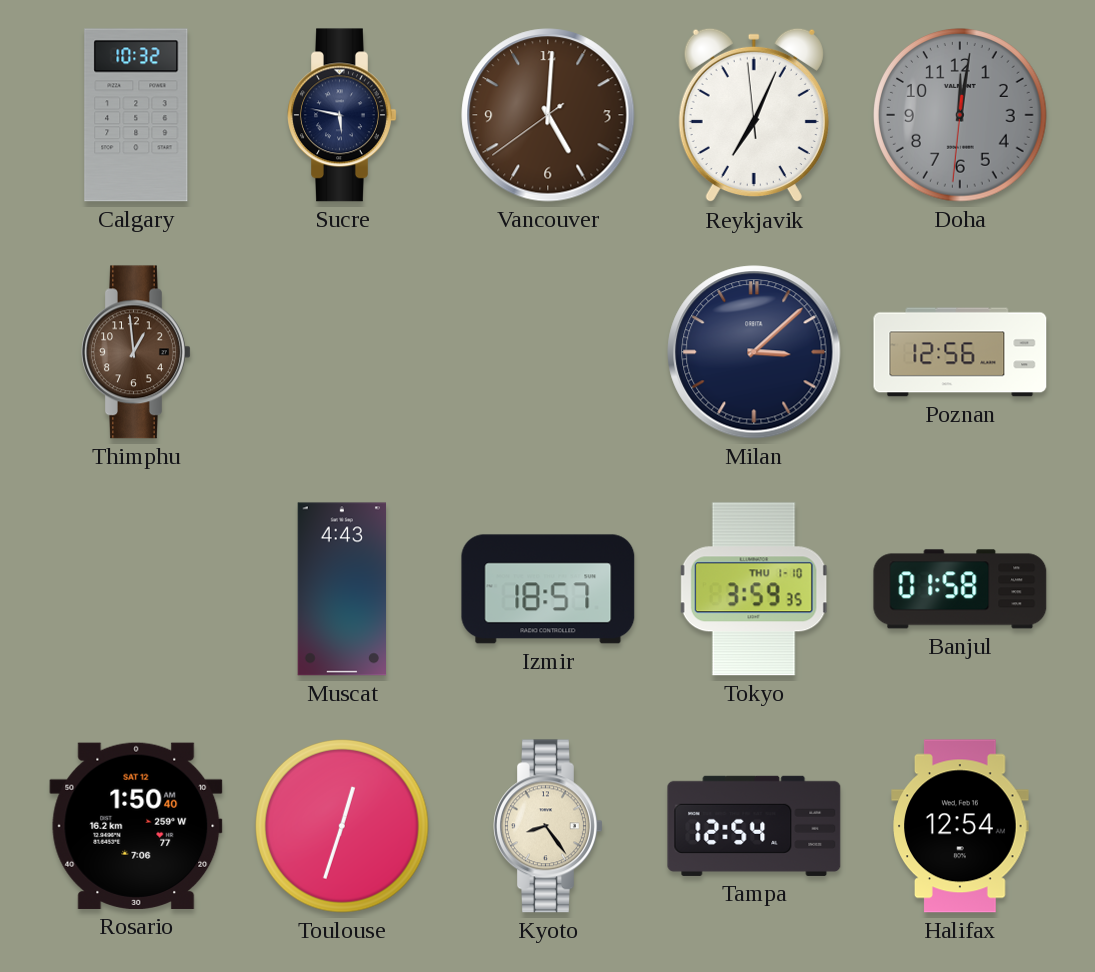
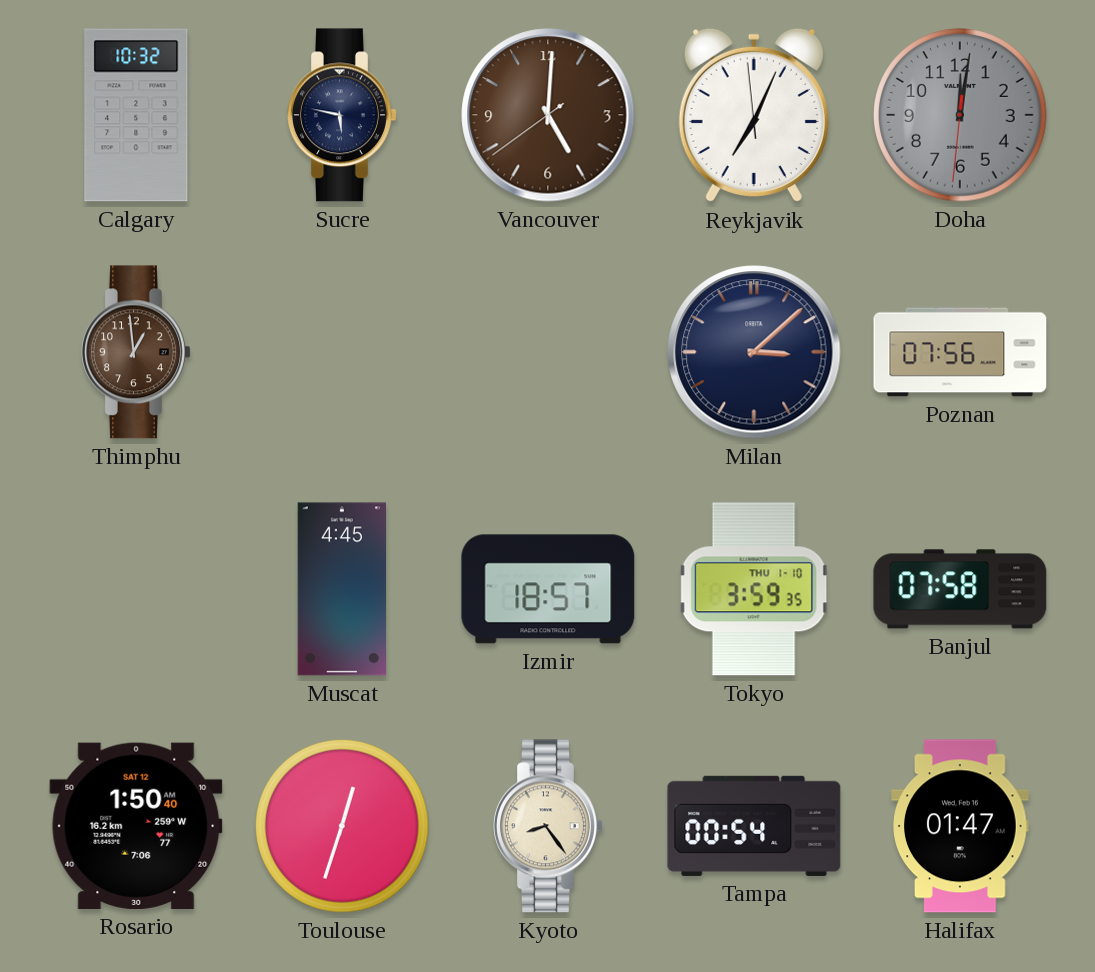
Poznan: 12:56 -> 07:56
Muscat: 4:43 -> 4:45
Banjul: 01:58 -> 07:58
Tampa: 12:54 -> 00:54
Halifax: 12:54 -> 01:47
